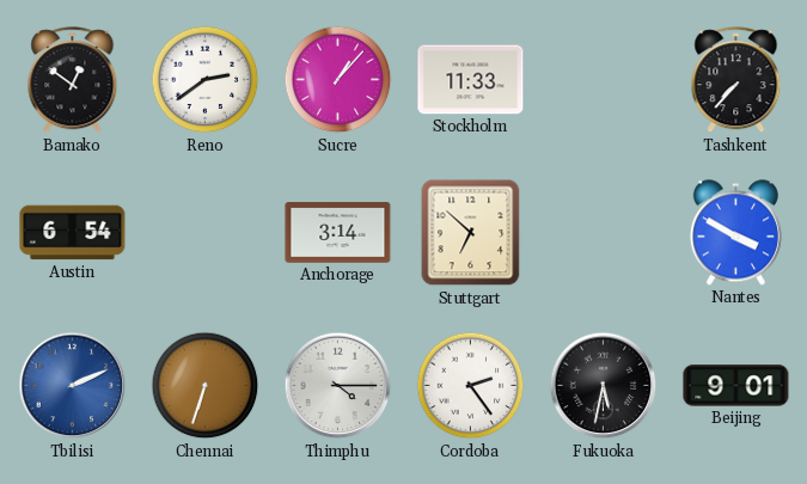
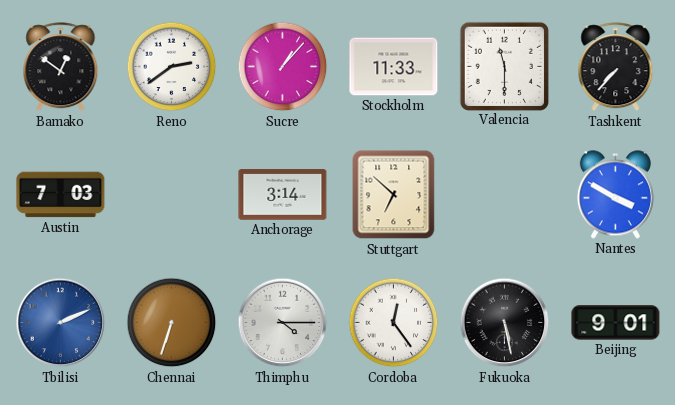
Valencia: none -> 11:30
Austin: 6:54 -> 7:03
Cordoba: 2:24 -> 12:24
Fukuoka: 5:32 -> 5:28
